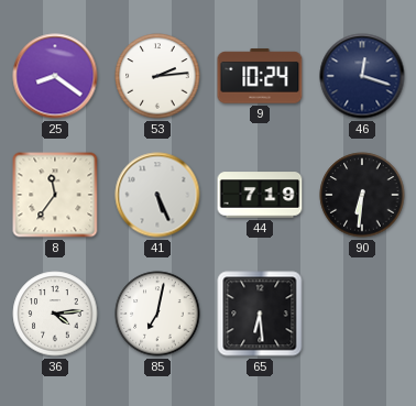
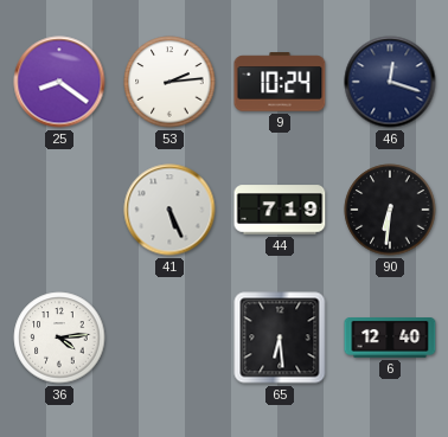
8: 11:36 -> none
85: 7:02 -> none
6: none -> 12:40
